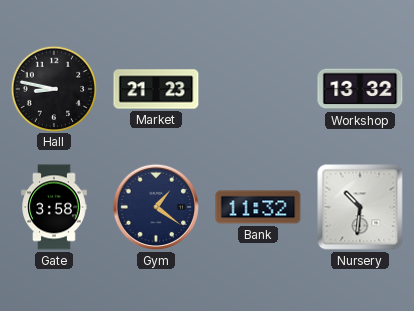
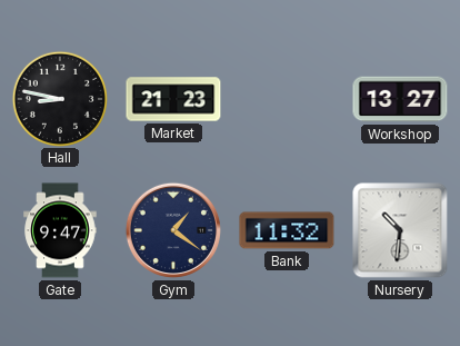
Workshop: 13:32 -> 13:27
Gate: 3:58 -> 9:47
